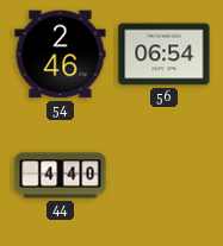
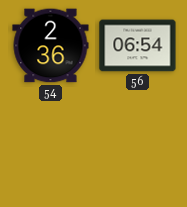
54: 2:46 -> 2:36
44: 4:40 -> none
